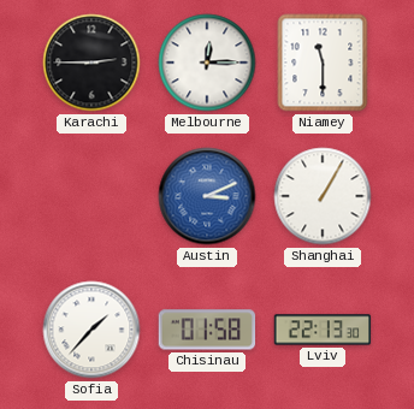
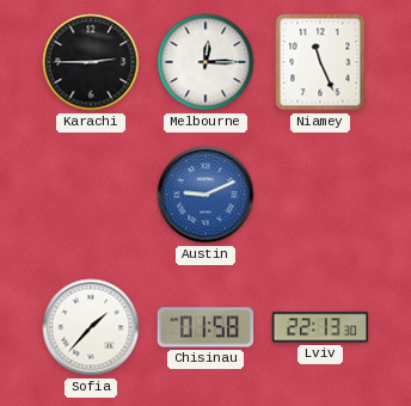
Niamey: 11:30 -> 11:26
Austin: 3:11 -> 9:11
Shanghai: 1:05 -> none
